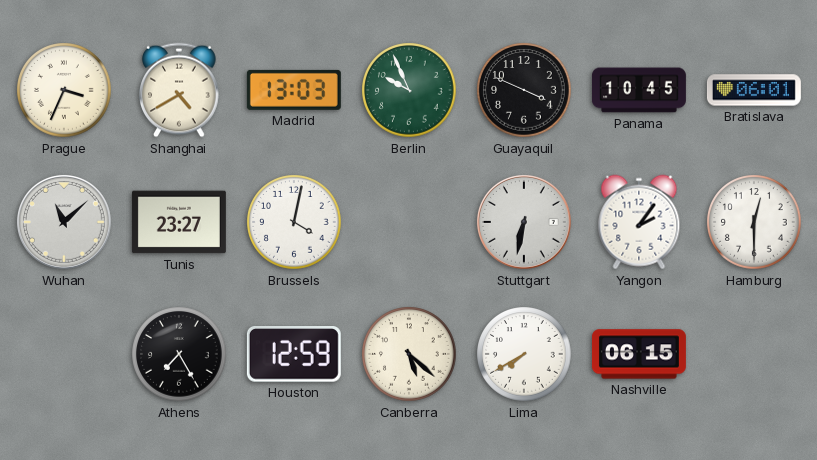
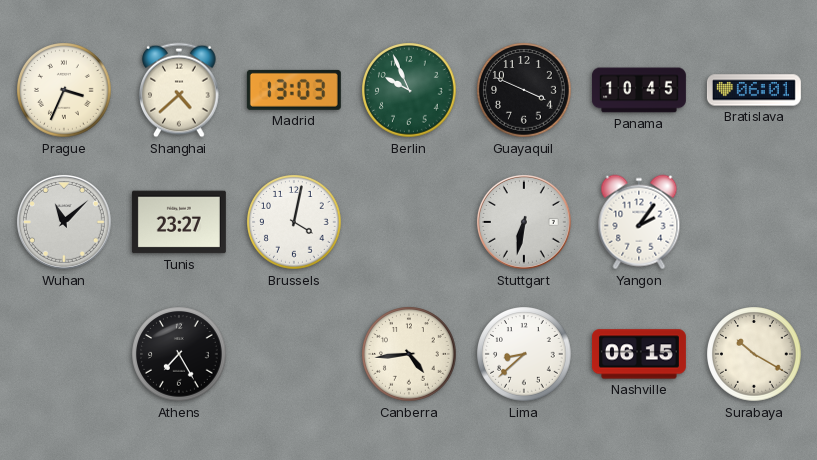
Shanghai: 4:40 -> 4:38
Hamburg: 12:30 -> none
Houston: 12:59 -> none
Canberra: 5:22 -> 4:44
Lima: 7:40 -> 8:38
Surabaya: none -> 10:20
